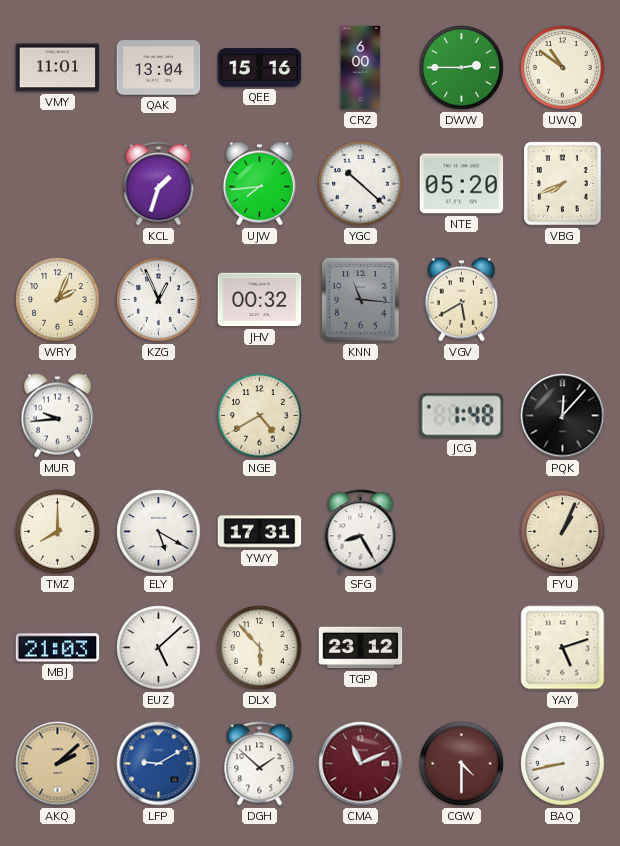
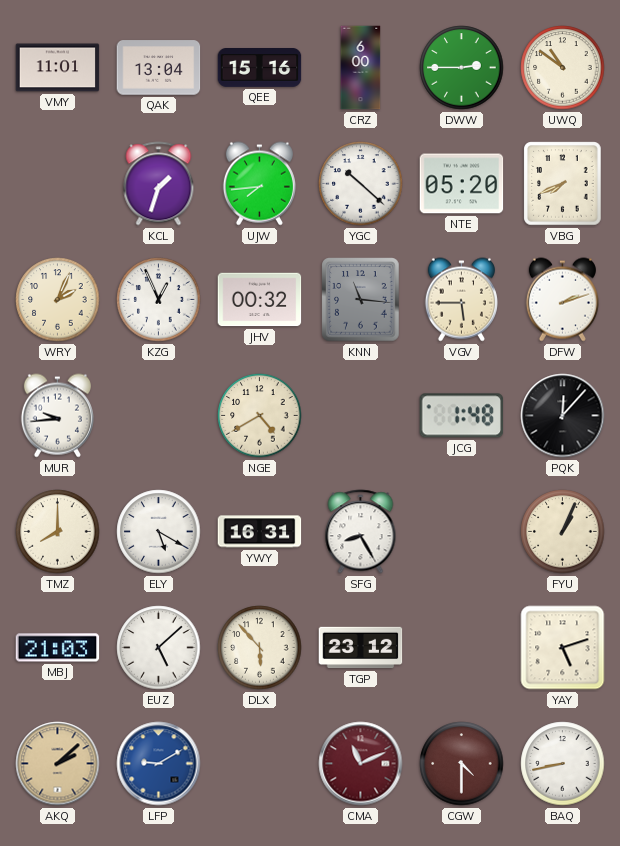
VGV: 5:40 -> 5:45
DFW: none -> 2:12
YWY: 17:31 -> 16:31
DGH: 1:52 -> none
